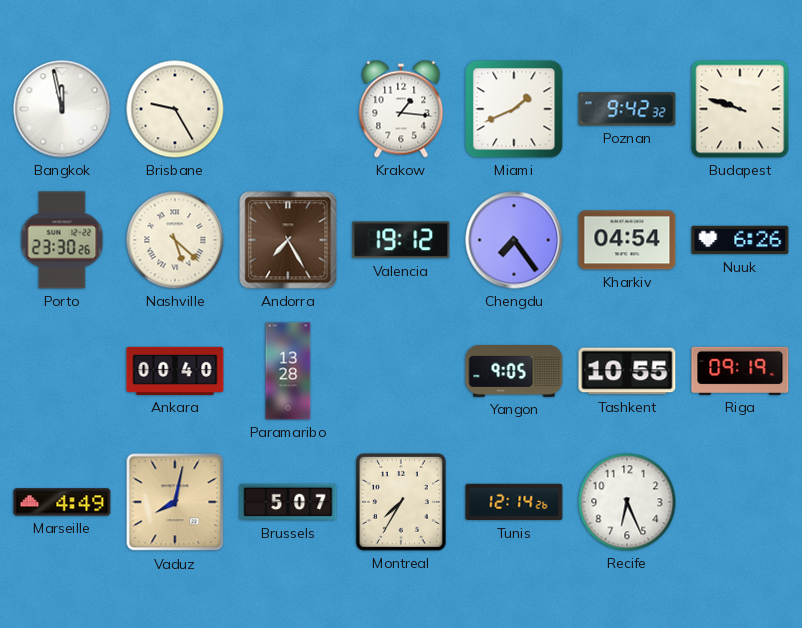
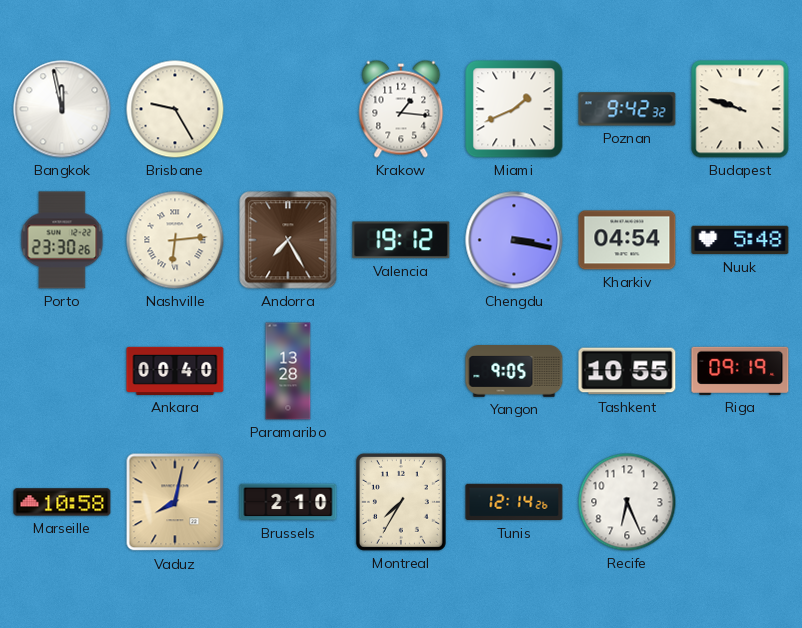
Nashville: 5:22 -> 6:14
Chengdu: 7:24 -> 3:17
Nuuk: 6:26 -> 5:48
Marseille: 4:49 -> 10:58
Brussels: 5:07 -> 2:10
